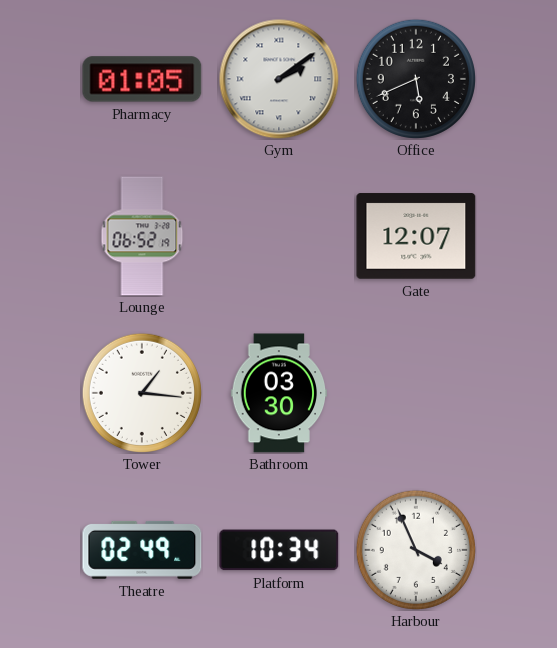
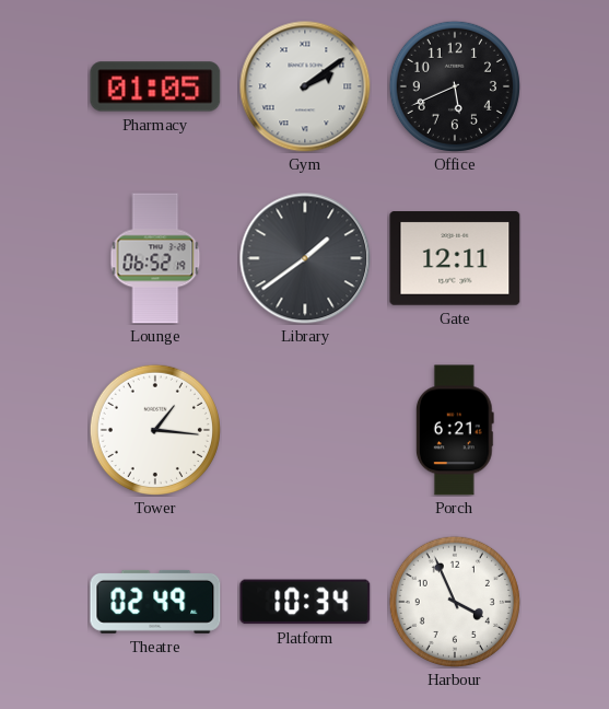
Library: none -> 1:39
Gate: 12:07 -> 12:11
Bathroom: 03:30 -> none
Porch: none -> 6:21
